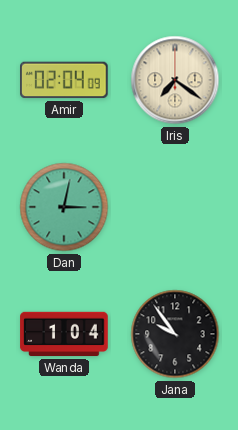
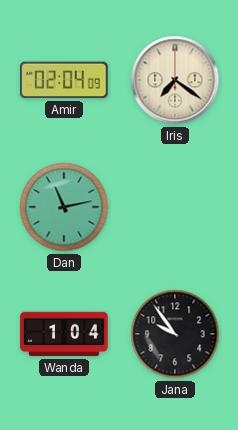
Dan: 3:02 -> 11:13
